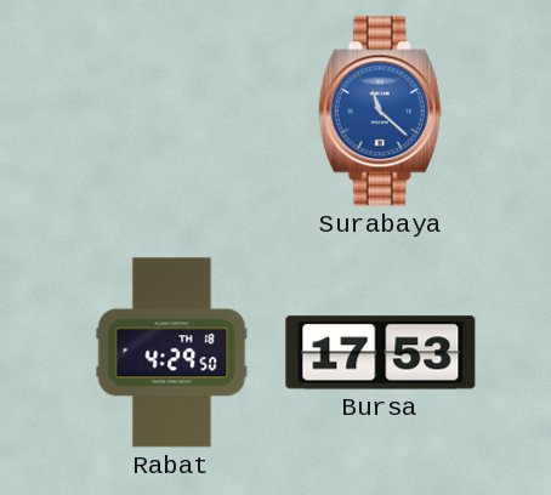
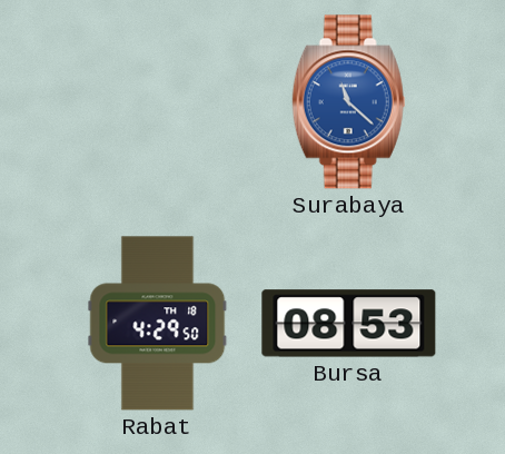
Bursa: 17:53 -> 08:53
